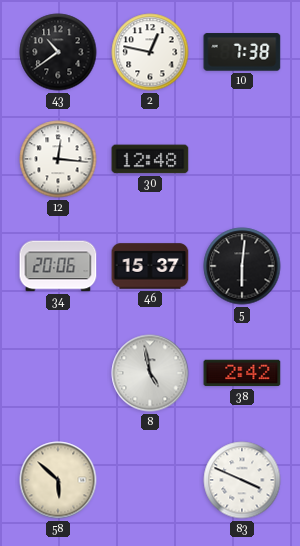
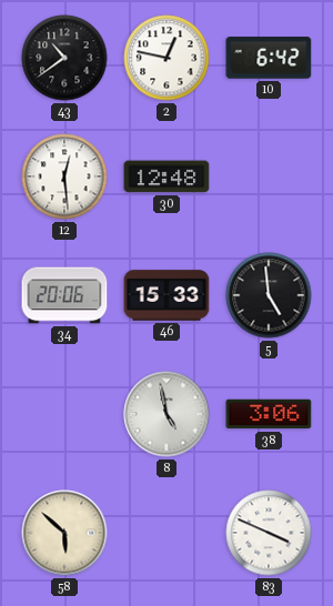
10: 7:38 -> 6:42
12: 12:16 -> 12:29
46: 15:37 -> 15:33
5: 6:01 -> 4:59
38: 2:42 -> 3:06
